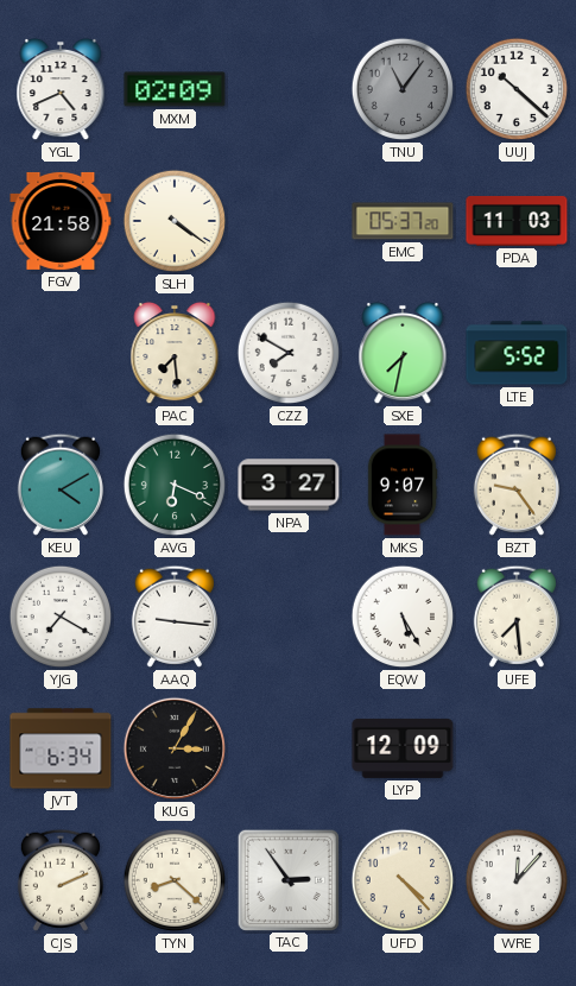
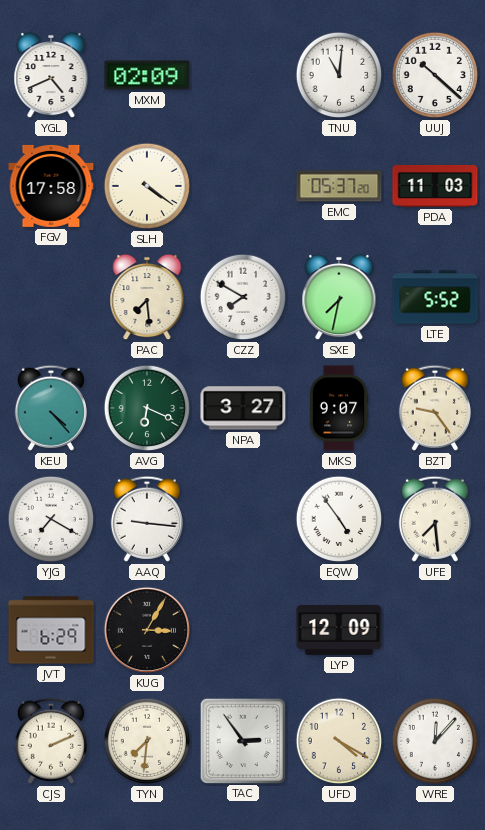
TNU: 11:06 -> 11:01
TNU dial: grey -> white
FGV: 21:58 -> 17:58
KEU: 4:10 -> 4:23
EQW: 5:25 -> 4:54
JVT: 6:34 -> 6:29
TYN: 8:22 -> 7:31
UFD: 4:23 -> 4:20
